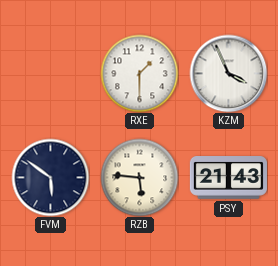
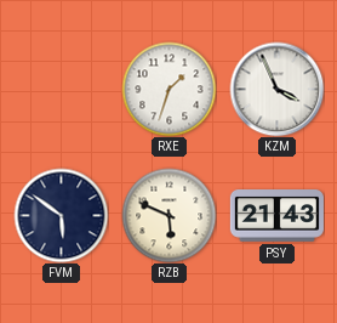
RXE: 1:30 -> 1:33
RZB: 5:46 -> 5:49
